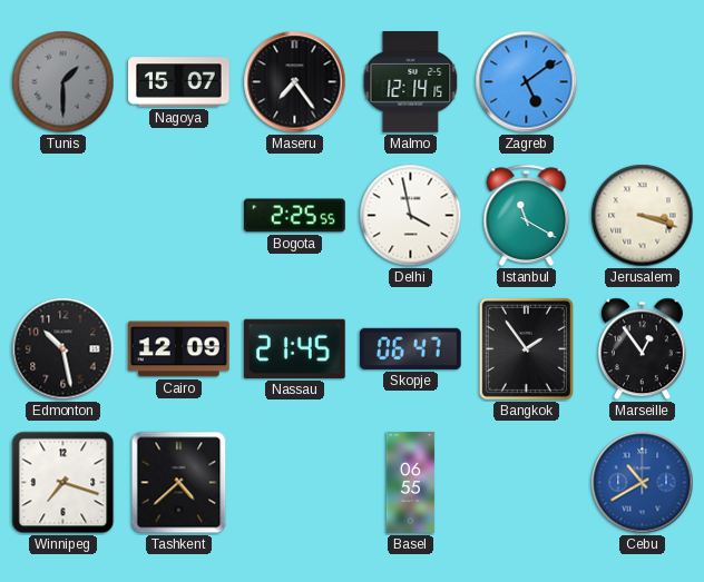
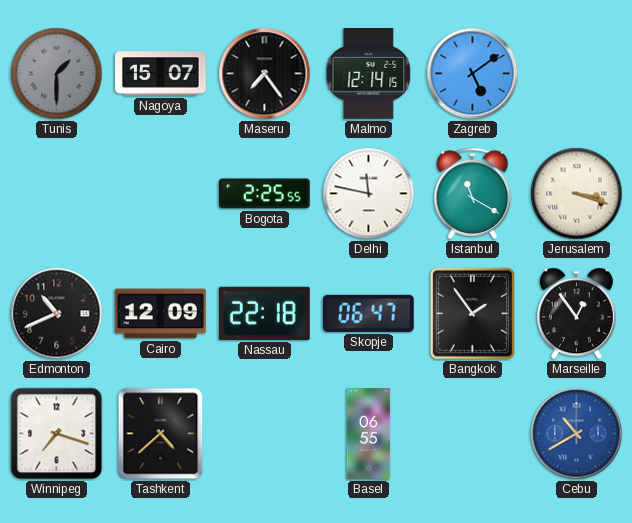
Delhi: 3:58 -> 11:47
Edmonton: 10:28 -> 10:41
Nassau: 21:45 -> 22:18
